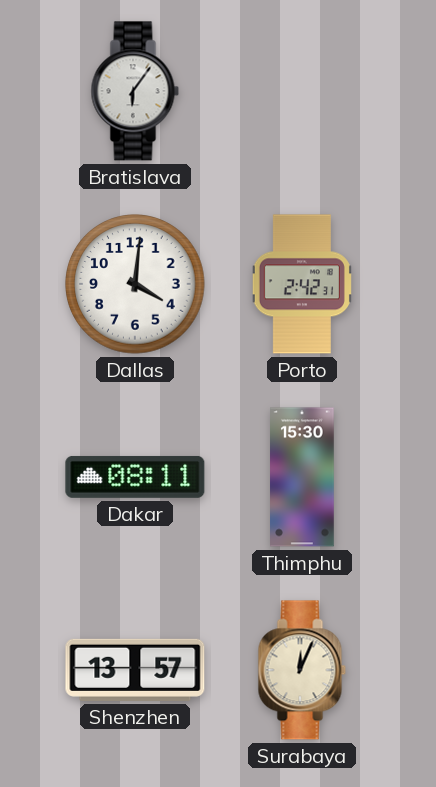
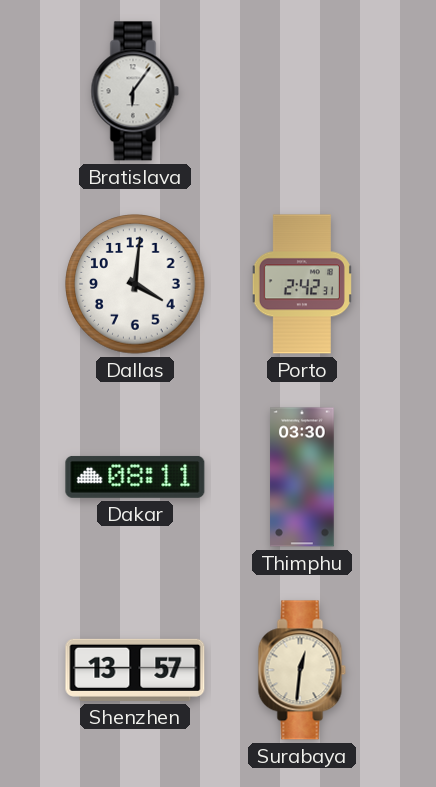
Thimphu: 15:30 -> 03:30
Surabaya: 12:04 -> 12:31
